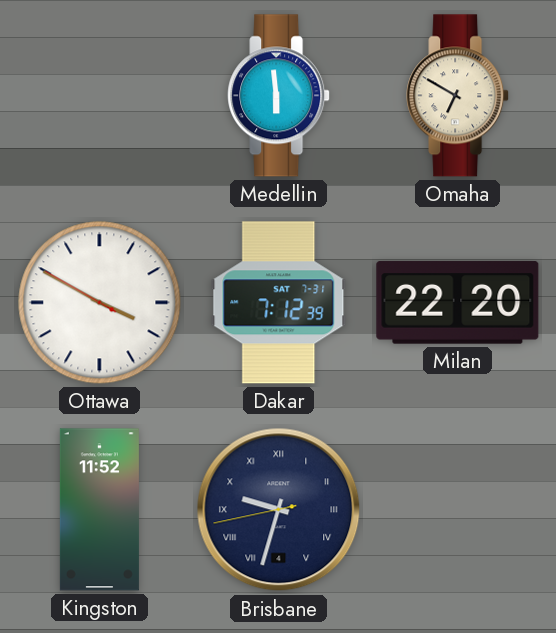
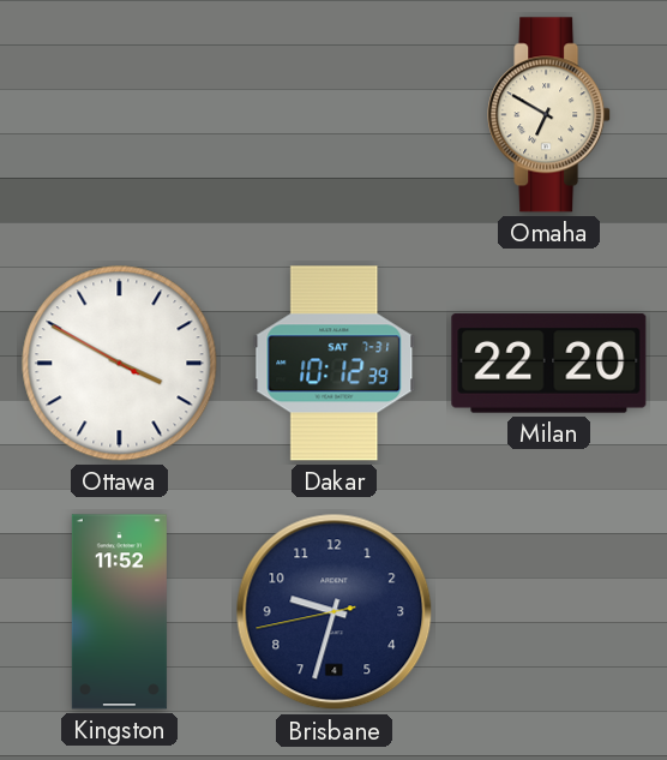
Medellin: 5:59 -> none
Dakar: 7:12 -> 10:12
Brisbane numerals: Roman -> Arabic
